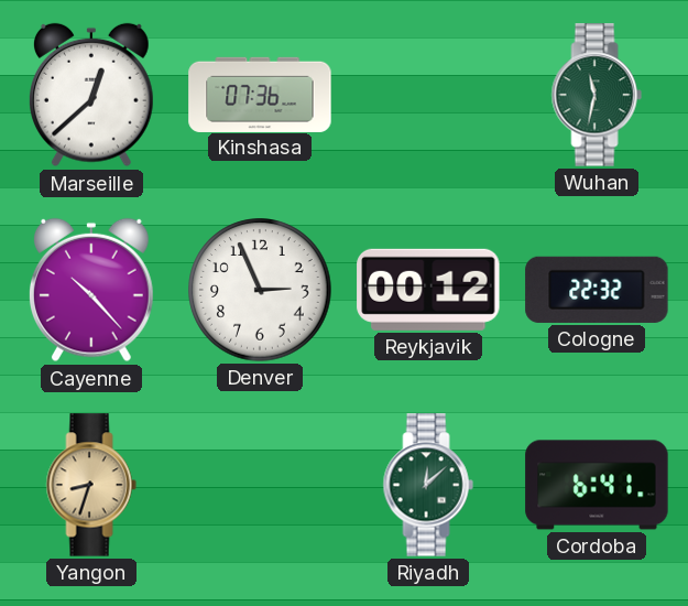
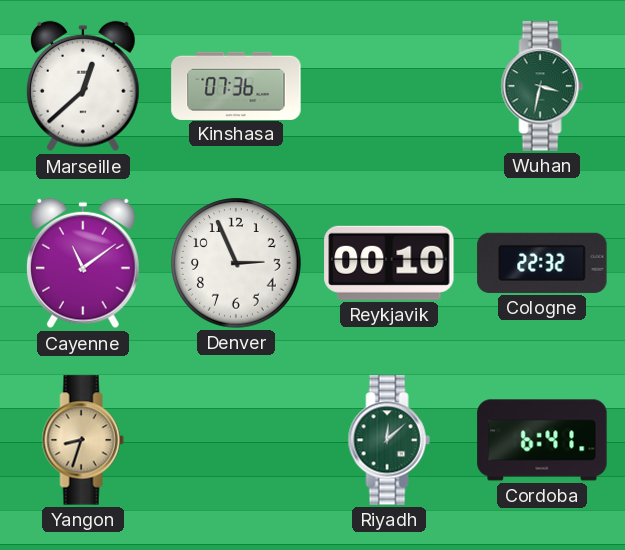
Wuhan: 11:32 -> 3:32
Cayenne: 10:23 -> 11:09
Reykjavik: 00:12 -> 00:10
